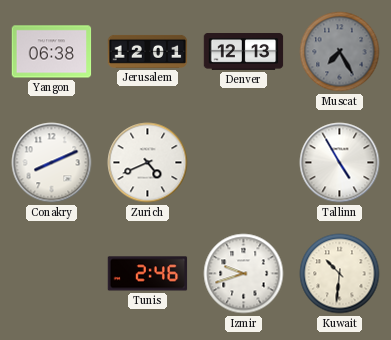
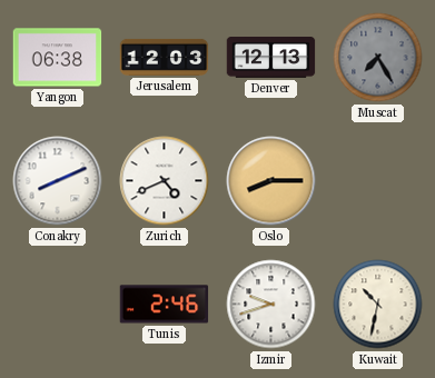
Jerusalem: 12:01 -> 12:03
Oslo: none -> 8:15
Tallinn: 4:55 -> none
Kuwait: 10:31 -> 10:32
